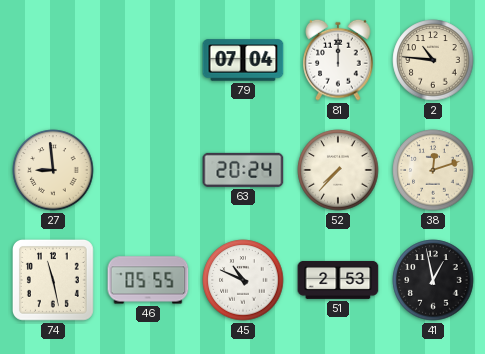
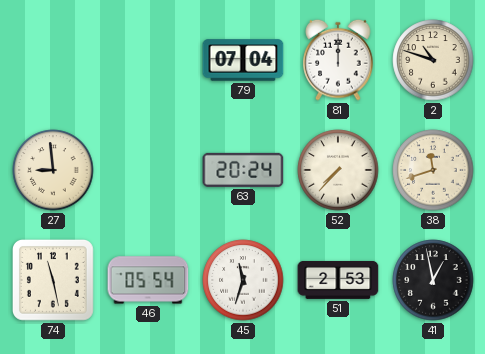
2: 10:46 -> 10:48
38: 12:12 -> 11:42
46: 05:55 -> 05:54
45: 10:49 -> 11:33
